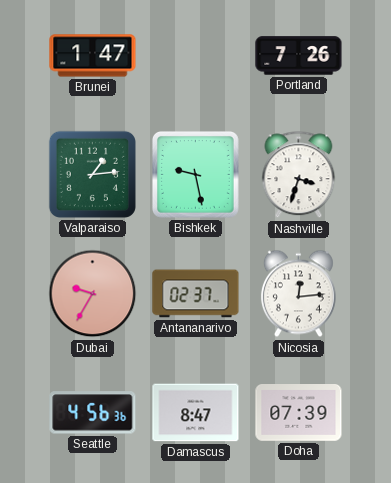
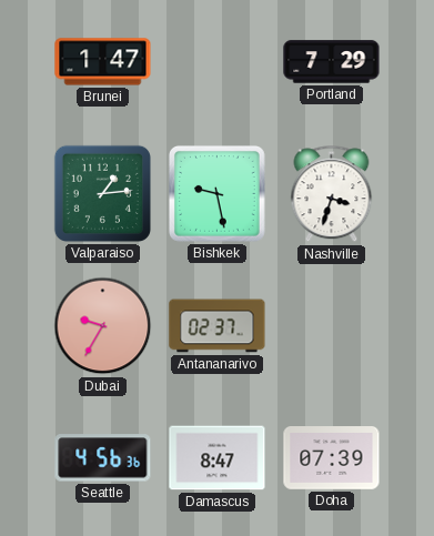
Portland: 7:26 -> 7:29
Nicosia: 12:14 -> none
